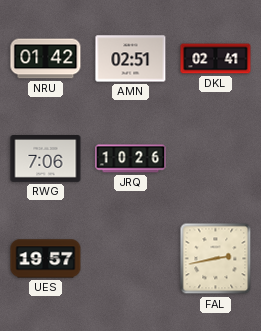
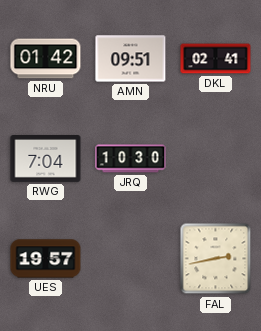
AMN: 02:51 -> 09:51
RWG: 7:06 -> 7:04
JRQ: 10:26 -> 10:30
